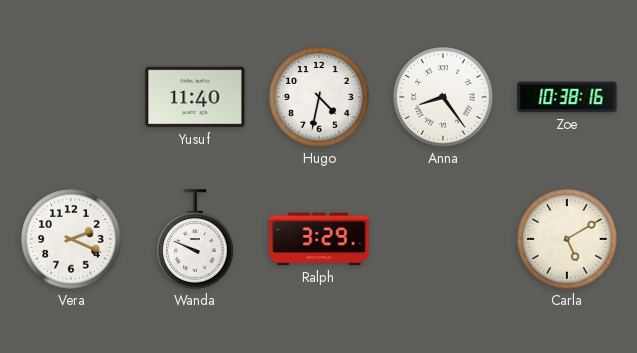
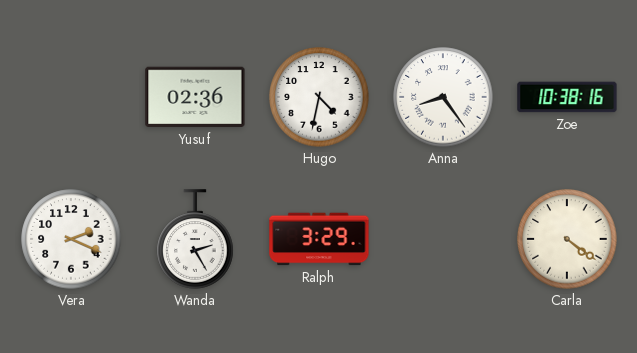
Yusuf: 11:40 -> 02:36
Wanda: 9:49 -> 2:25
Carla: 5:10 -> 4:21
